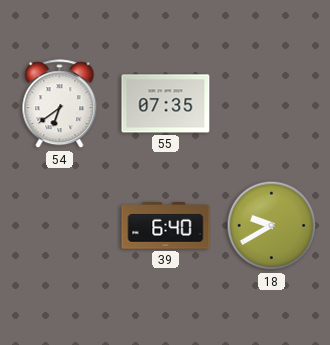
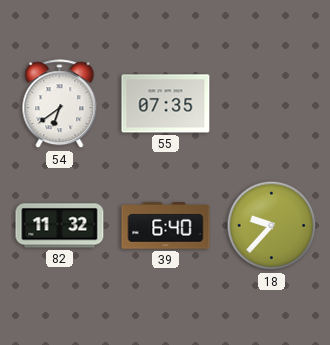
82: none -> 11:32
18: 9:40 -> 9:37
